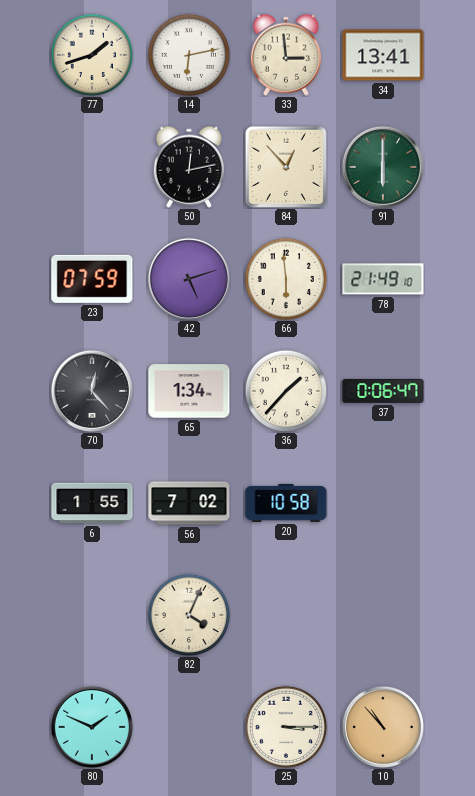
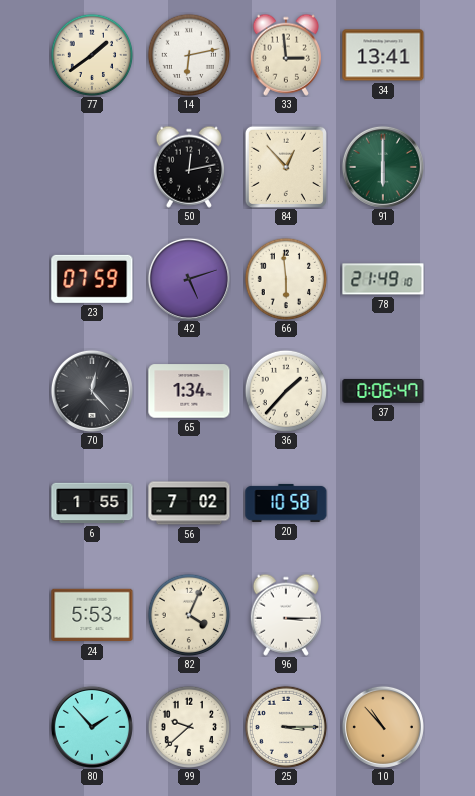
77: 1:42 -> 1:39
24: none -> 5:53
96: none -> 3:15
80: 1:49 -> 1:53
99: none -> 9:38
